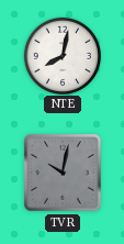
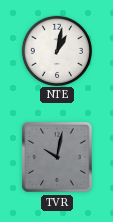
NTE: 8:02 -> 1:02
